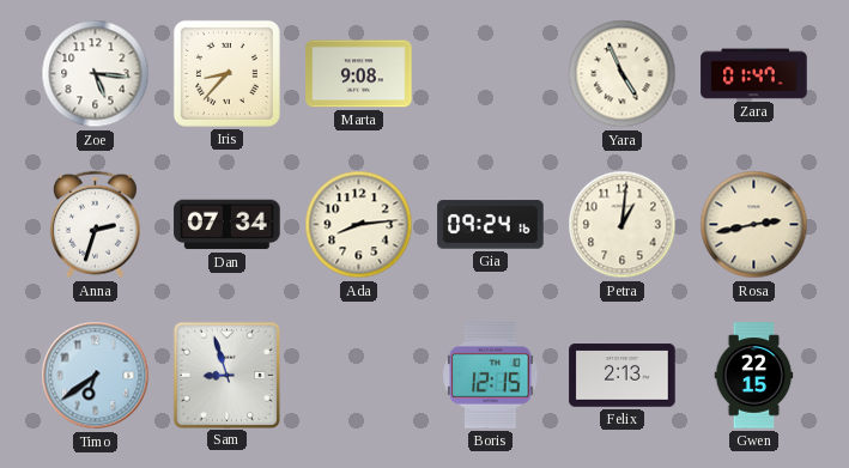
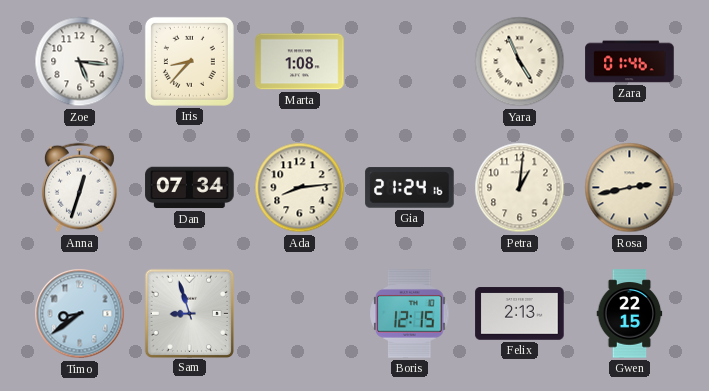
Marta: 9:08 -> 1:08
Zara: 01:47 -> 01:46
Anna: 2:33 -> 12:33
Gia: 09:24 -> 21:24
Timo: 6:39 -> 8:39
